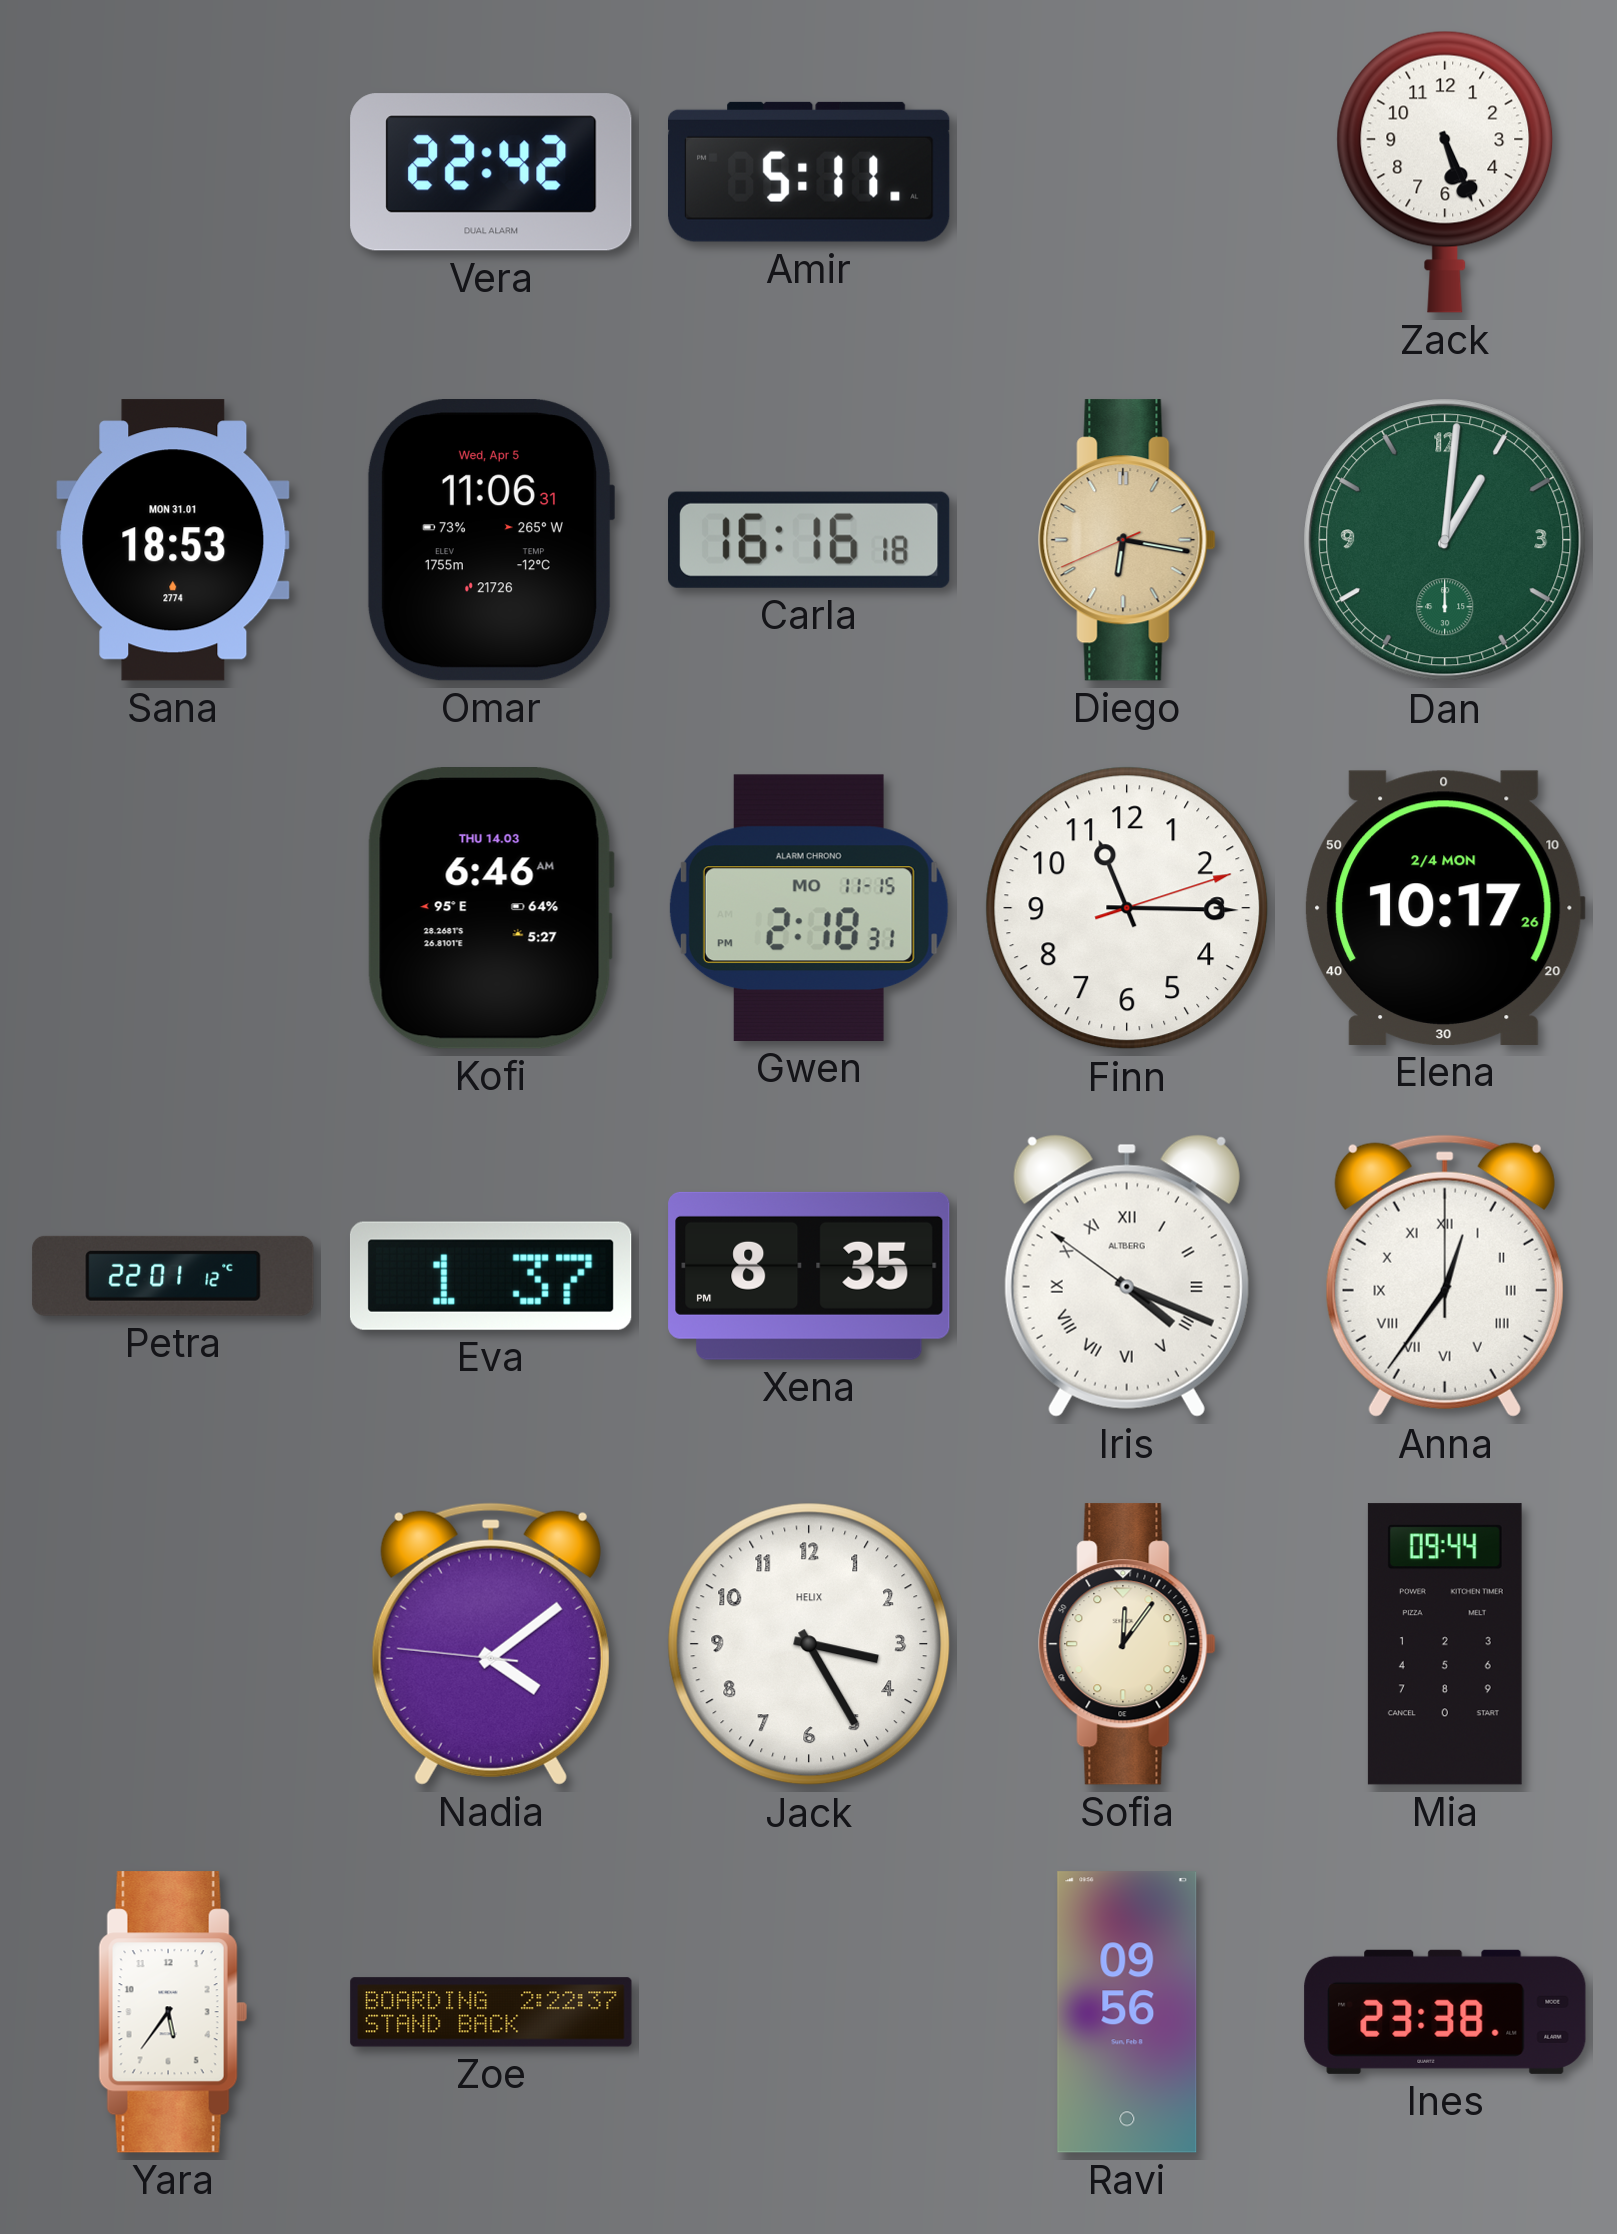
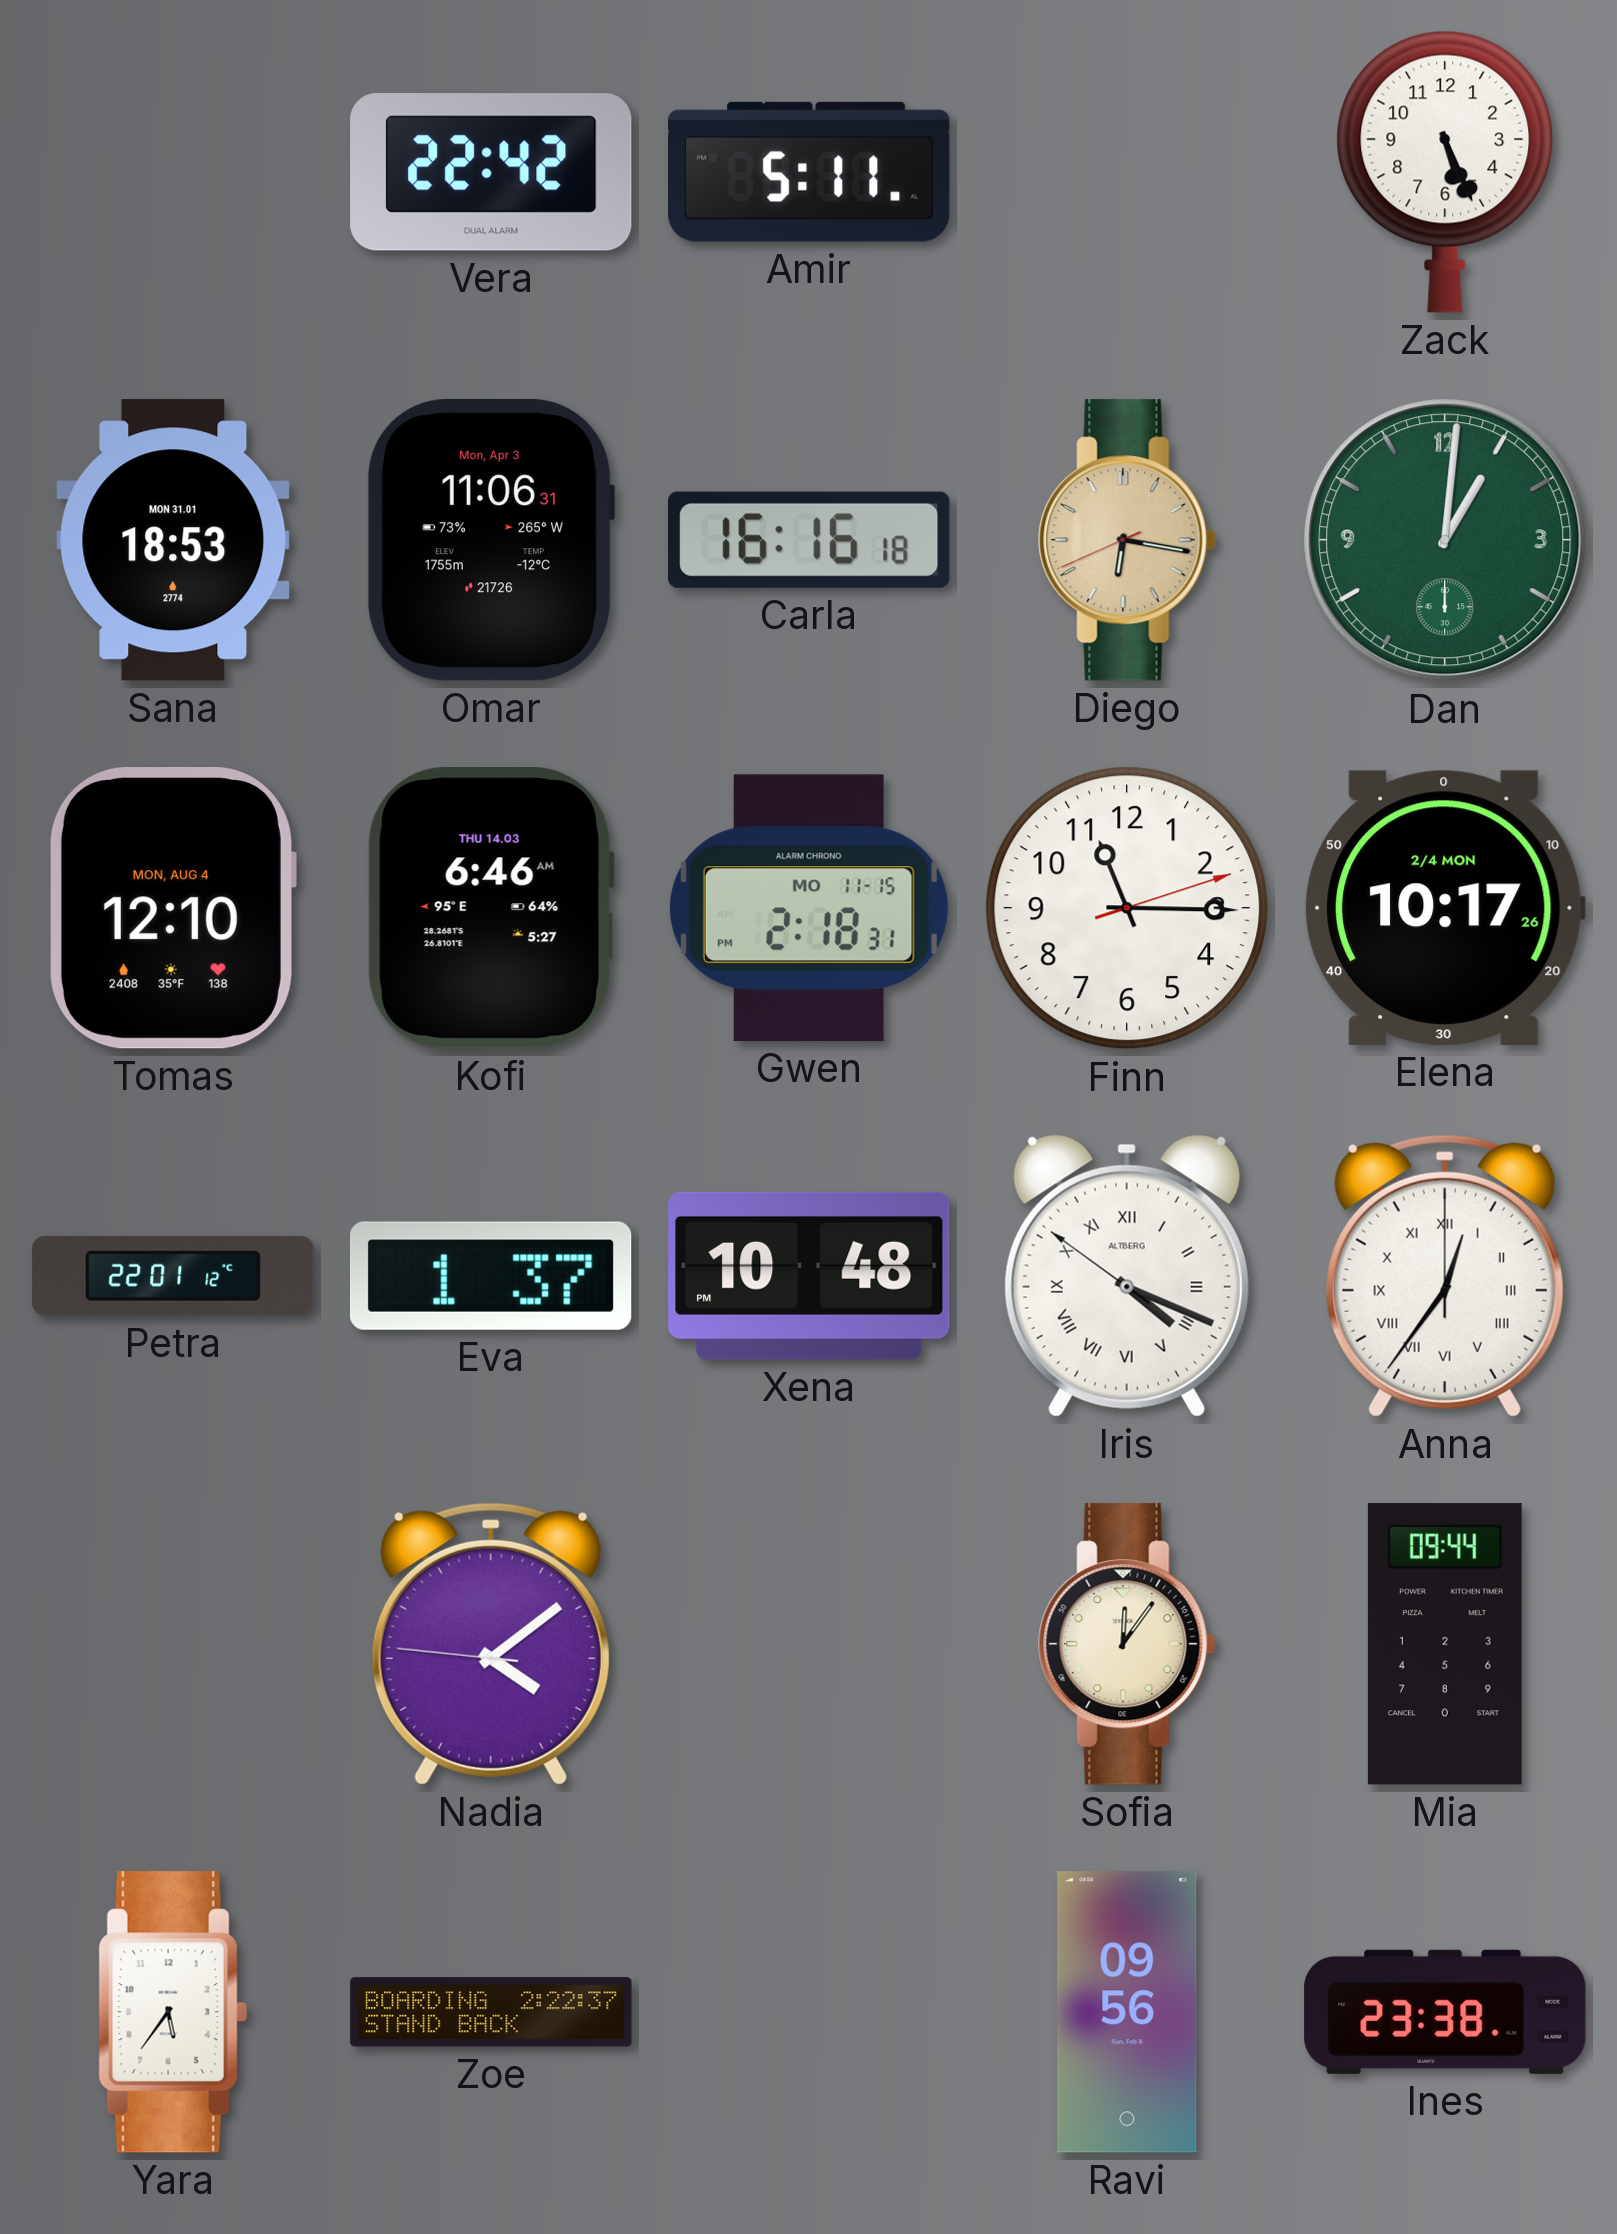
Omar date: Wed, Apr 5 -> Mon, Apr 3
Tomas: none -> 12:10
Xena: 8:35 -> 10:48
Jack: 3:25 -> none
